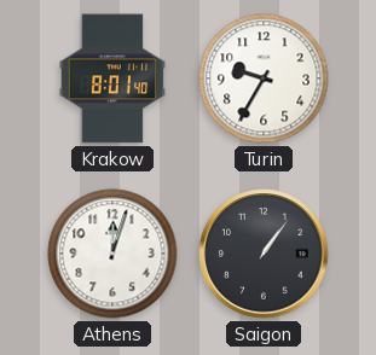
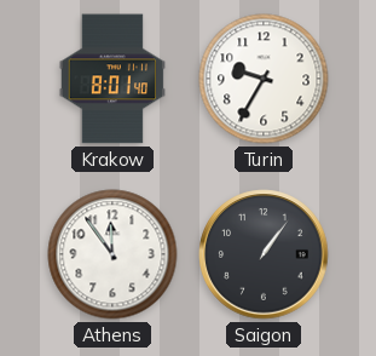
Athens: 12:03 -> 11:54
